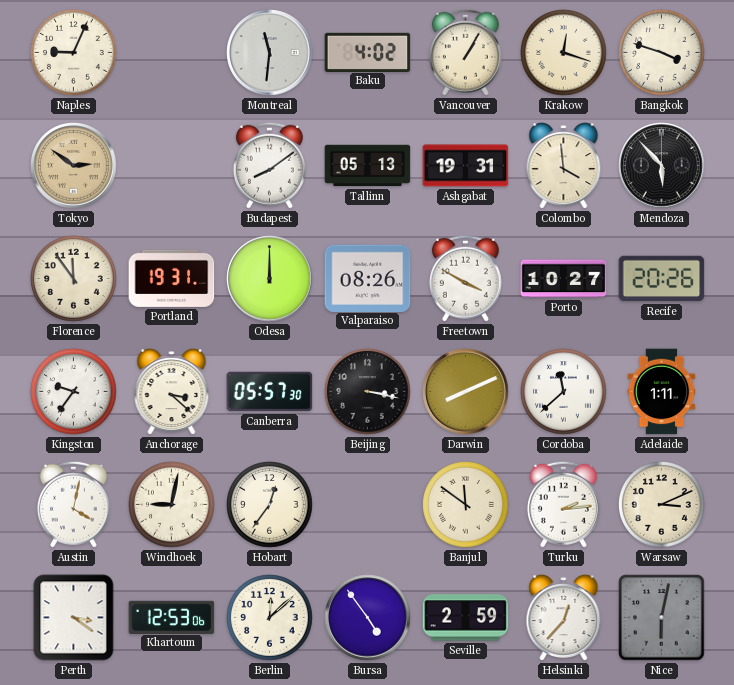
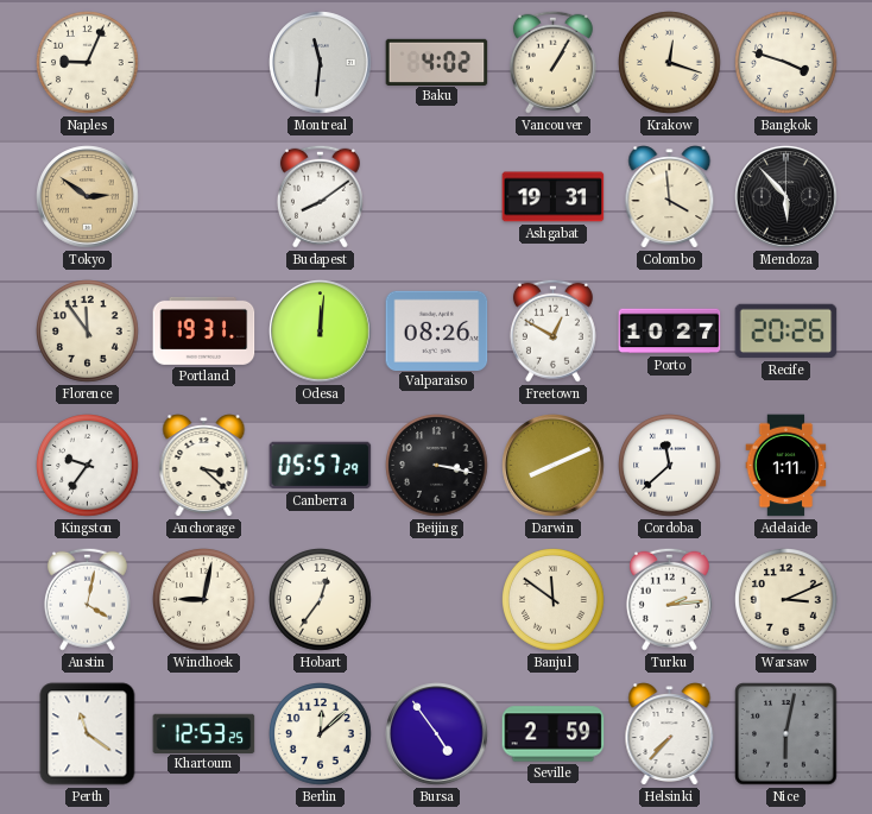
Tallinn: 05:13 -> none
Odesa: 12:00 -> 12:01
Freetown: 3:50 -> 12:50
Canberra: 05:57:30 -> 05:57:29
Perth: 3:21 -> 11:21
Khartoum: 12:53:06 -> 12:53:25
Helsinki: 12:37 -> 7:37
